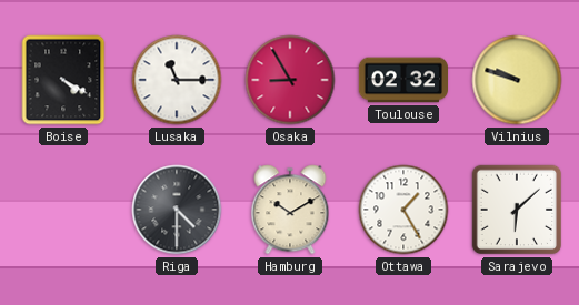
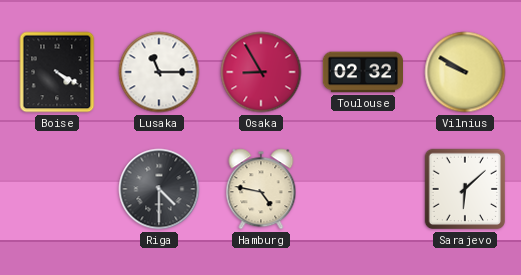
Vilnius: 9:48 -> 9:50
Hamburg: 10:10 -> 4:47
Ottawa: 1:25 -> none
